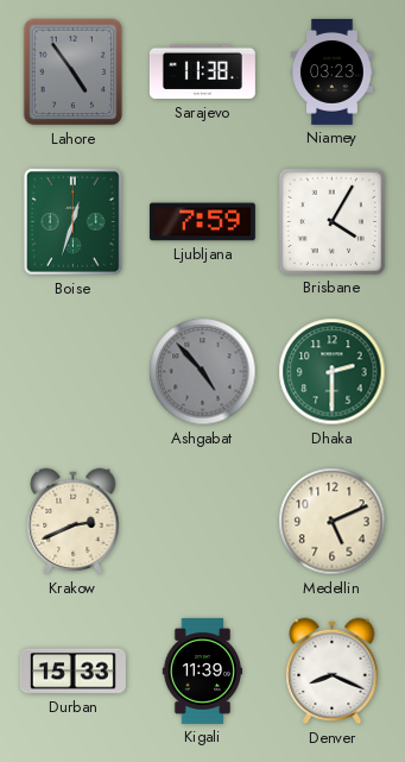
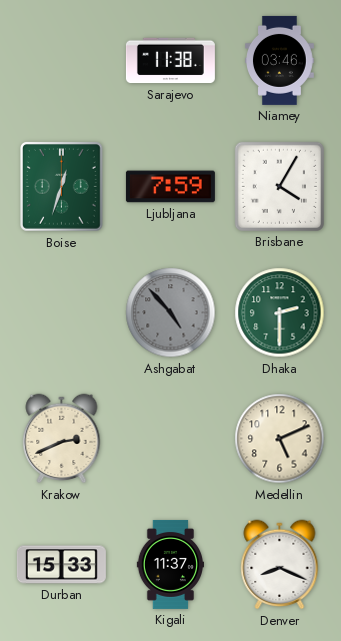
Lahore: 4:54 -> none
Niamey: 03:23 -> 03:46
Kigali: 11:39 -> 11:37
